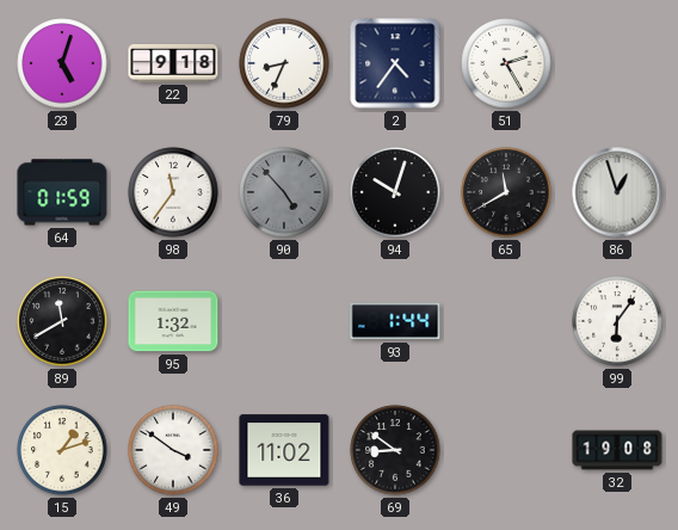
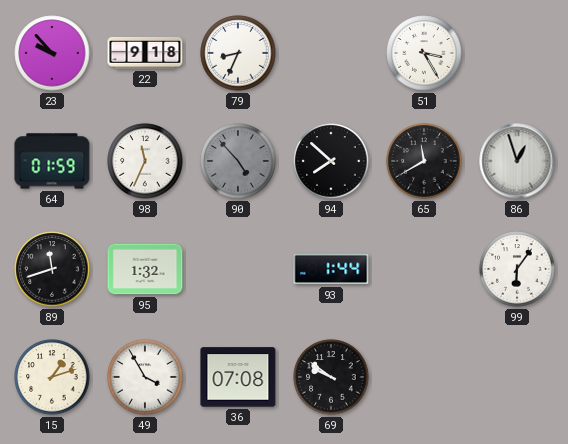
23: 5:03 -> 9:53
2: 4:36 -> none
51: 2:25 -> 3:25
98: 11:36 -> 11:34
94: 10:03 -> 7:52
89: 11:40 -> 11:42
49: 3:51 -> 3:55
36: 11:02 -> 07:08
69: 8:51 -> 9:51
32: 19:08 -> none
